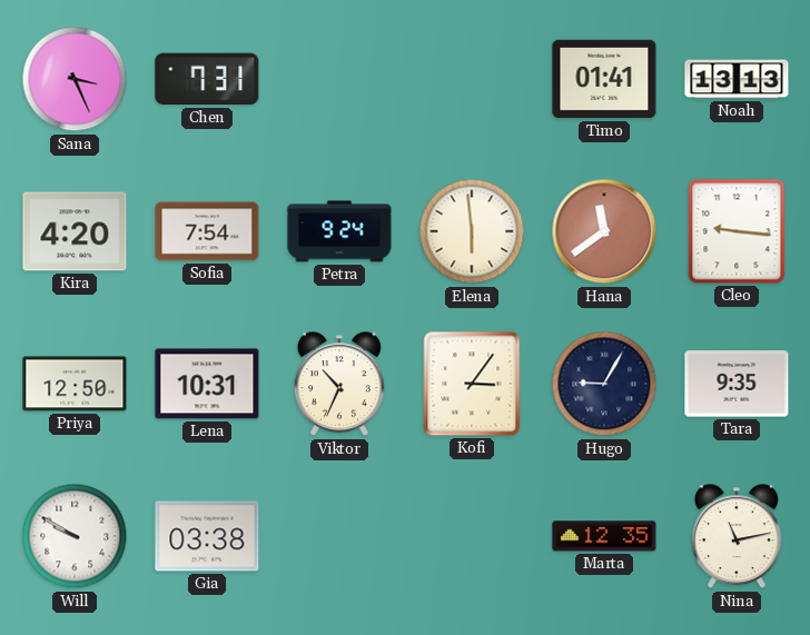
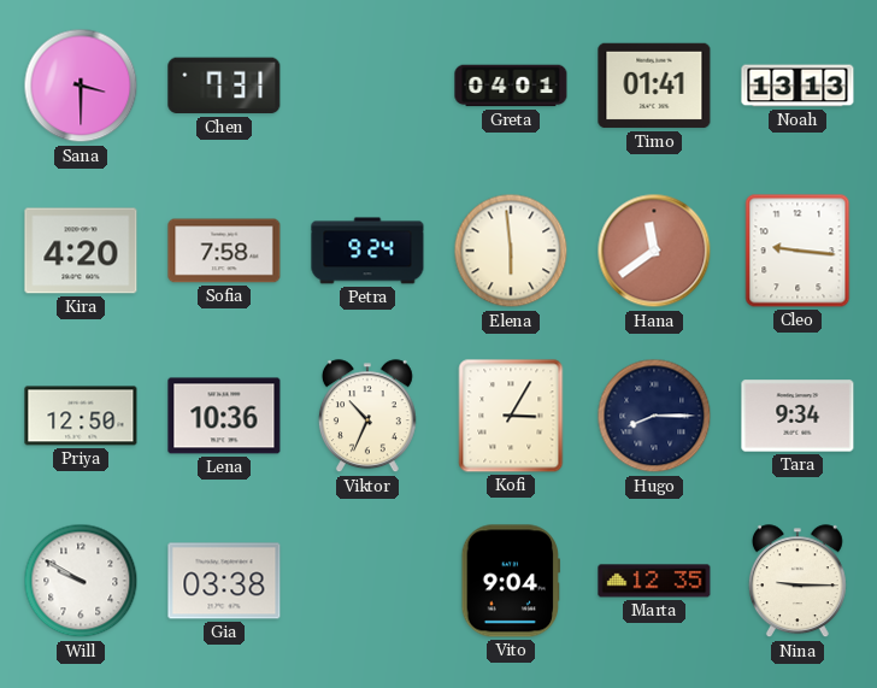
Sana: 3:26 -> 3:30
Greta: none -> 04:01
Sofia: 7:54 -> 7:58
Lena: 10:31 -> 10:36
Kofi: 3:06 -> 3:05
Hugo: 9:05 -> 8:15
Tara: 9:35 -> 9:34
Vito: none -> 9:04
Nina: 11:13 -> 9:15
